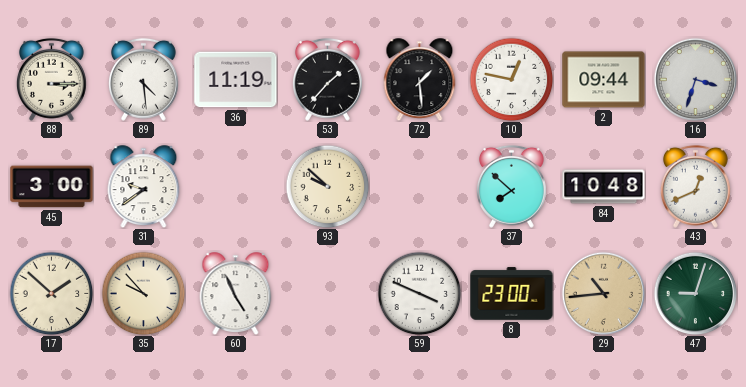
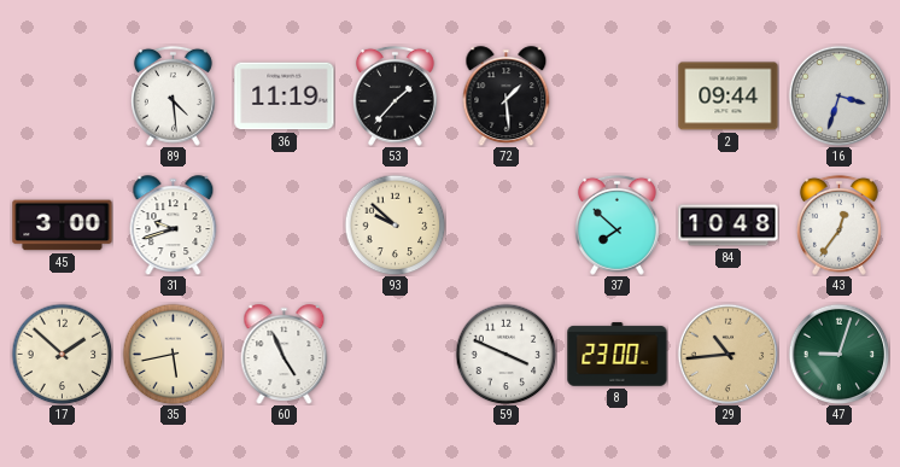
88: 3:15 -> none
10: 12:47 -> none
31: 9:39 -> 9:42
43: 12:41 -> 12:36
35: 9:53 -> 5:43
